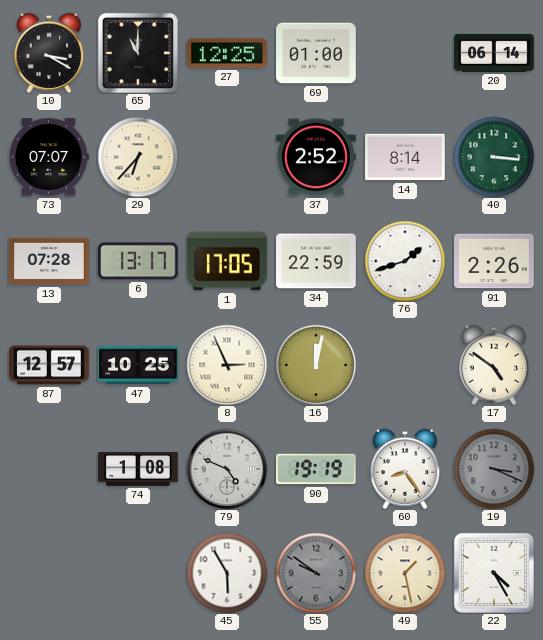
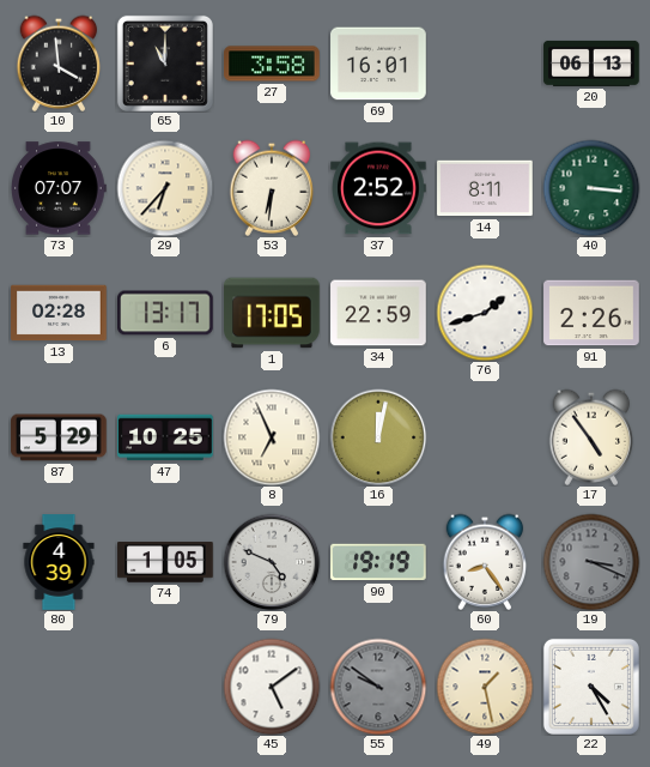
10: 3:20 -> 3:59
27: 12:25 -> 3:58
69: 01:00 -> 16:01
20: 06:14 -> 06:13
53: none -> 6:31
14: 8:14 -> 8:11
13: 07:28 -> 02:28
87: 12:57 -> 5:29
8: 2:56 -> 6:56
17: 4:51 -> 4:54
80: none -> 4:39
74: 1:08 -> 1:05
45: 5:55 -> 5:09
